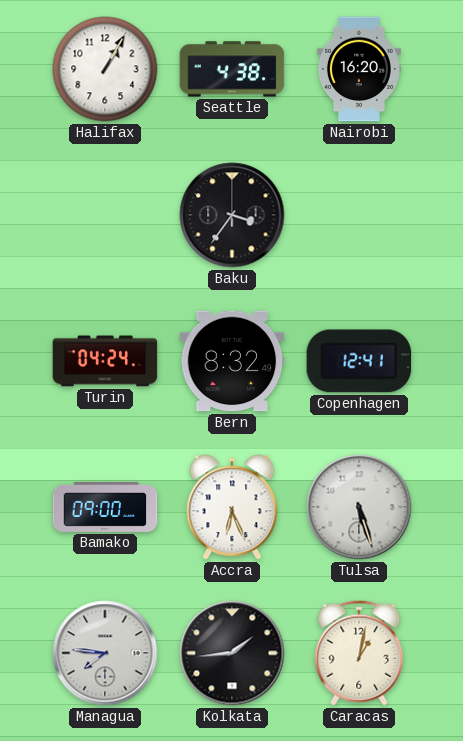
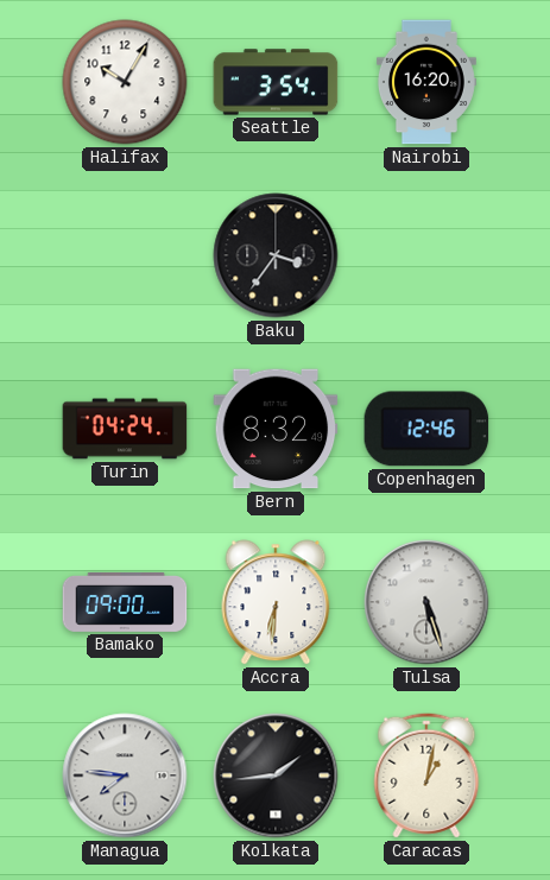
Halifax: 1:05 -> 10:05
Seattle: 4:38 -> 3:54
Copenhagen: 12:41 -> 12:46
Accra: 6:26 -> 6:31
